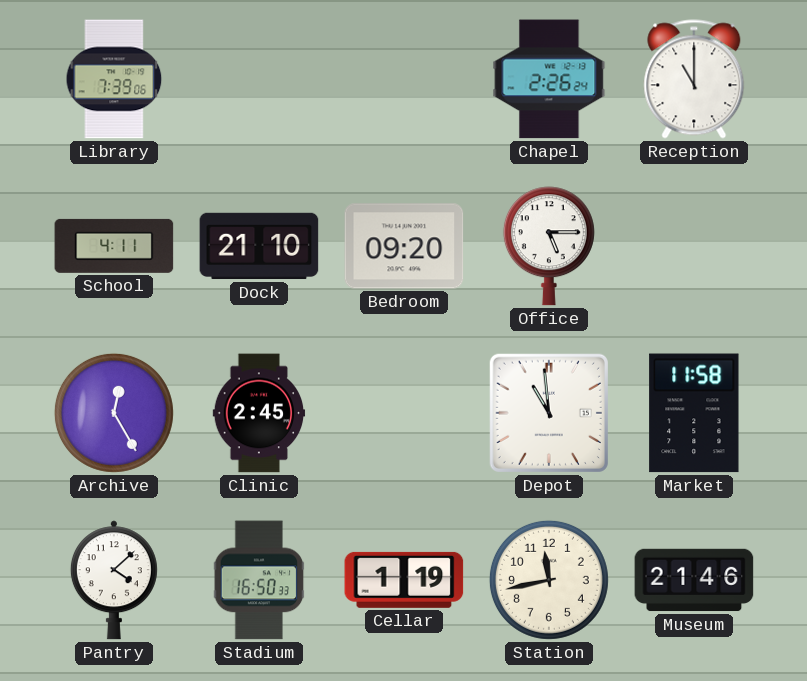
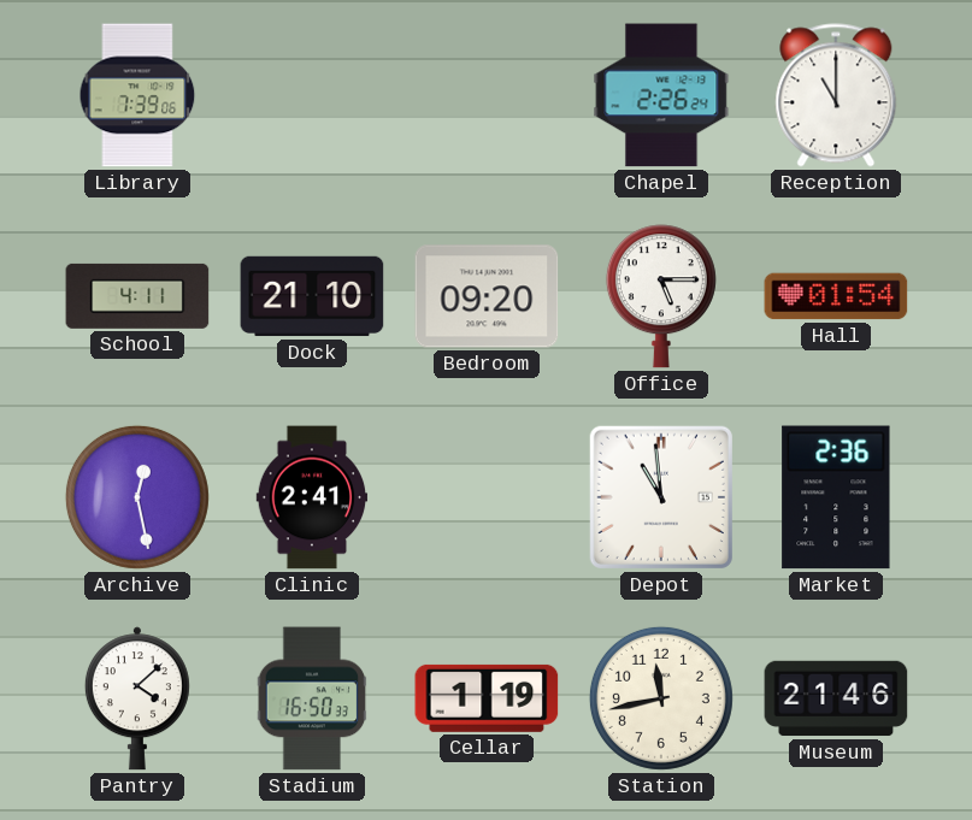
Hall: none -> 01:54
Archive: 12:25 -> 12:28
Clinic: 2:45 -> 2:41
Market: 11:58 -> 2:36
